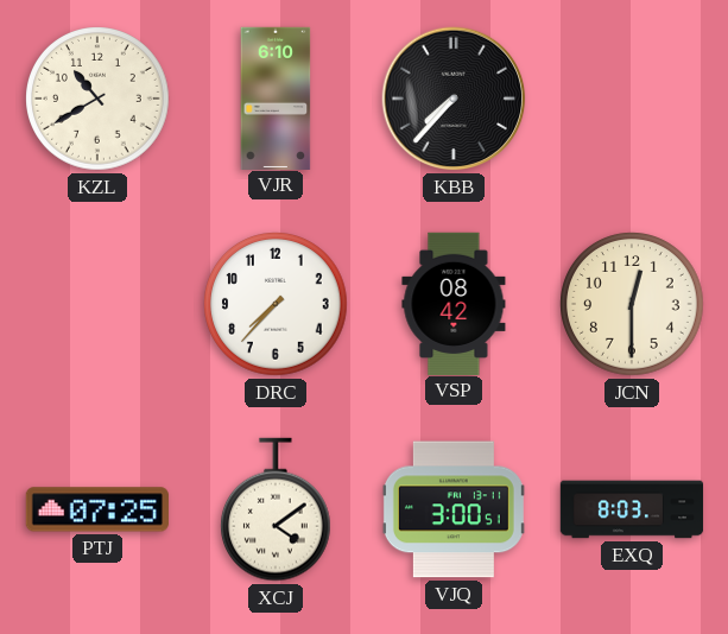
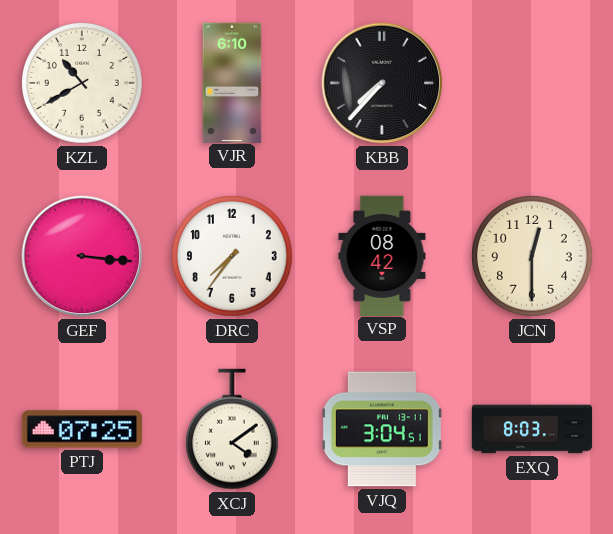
GEF: none -> 3:16
DRC: 7:37 -> 7:36
VJQ: 3:00 -> 3:04
